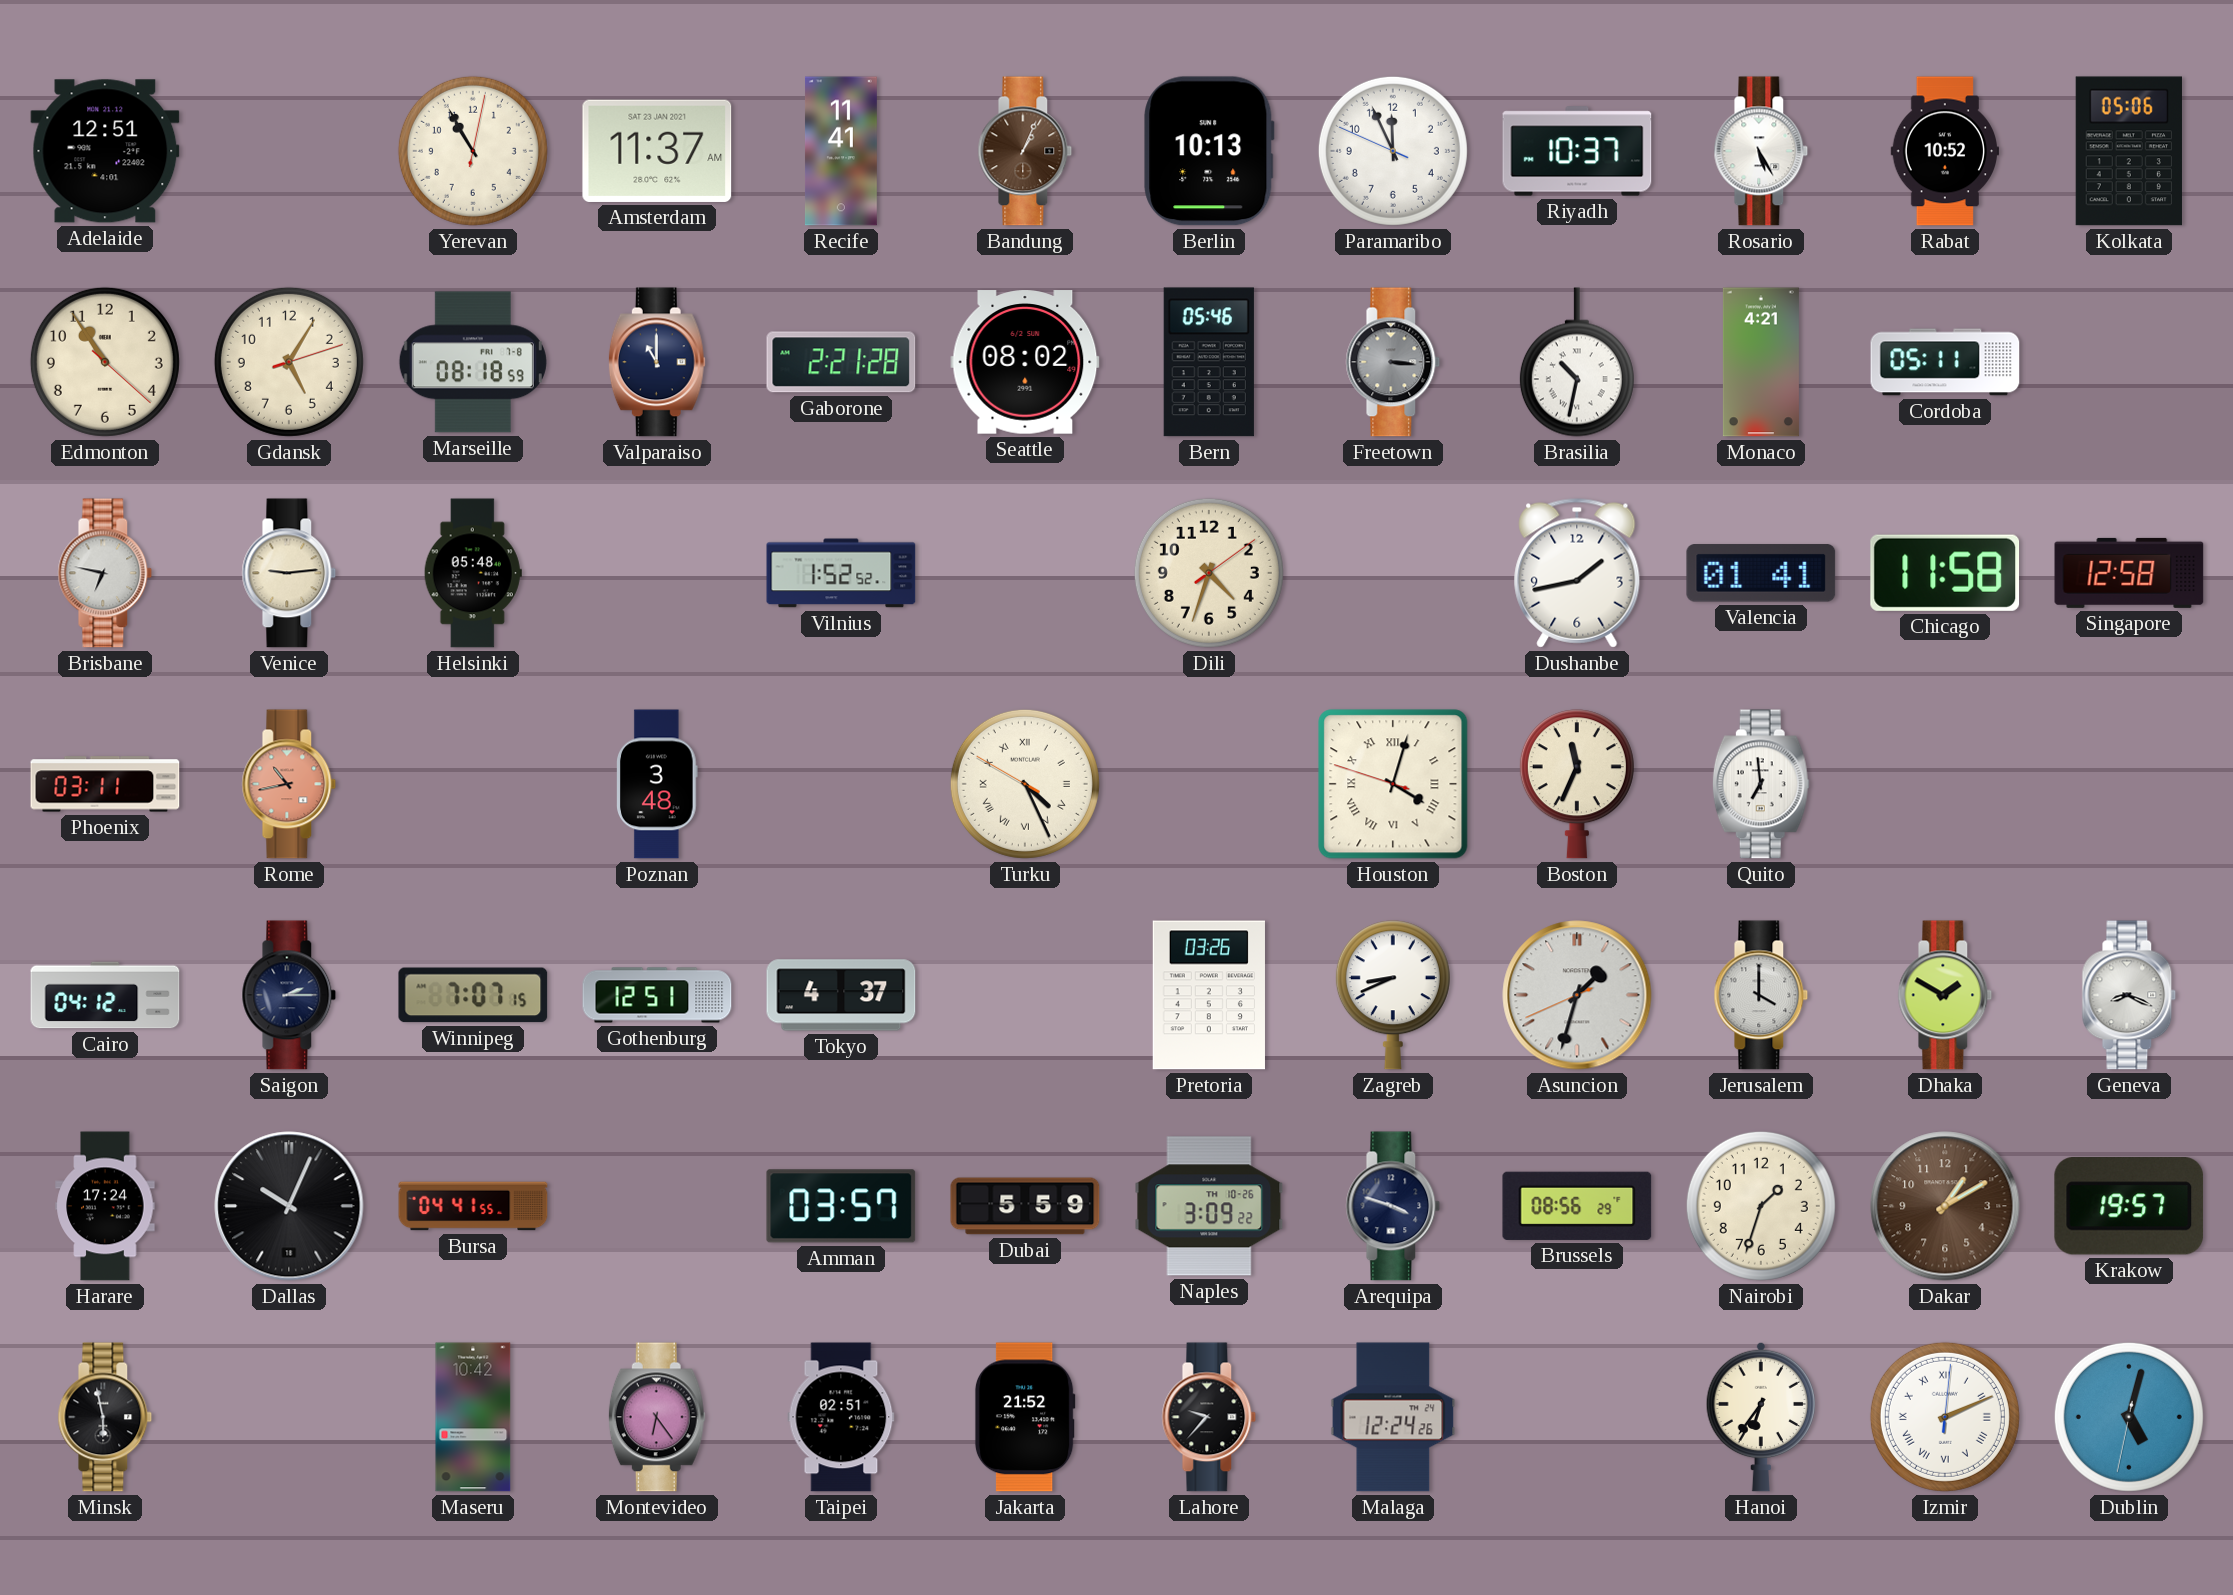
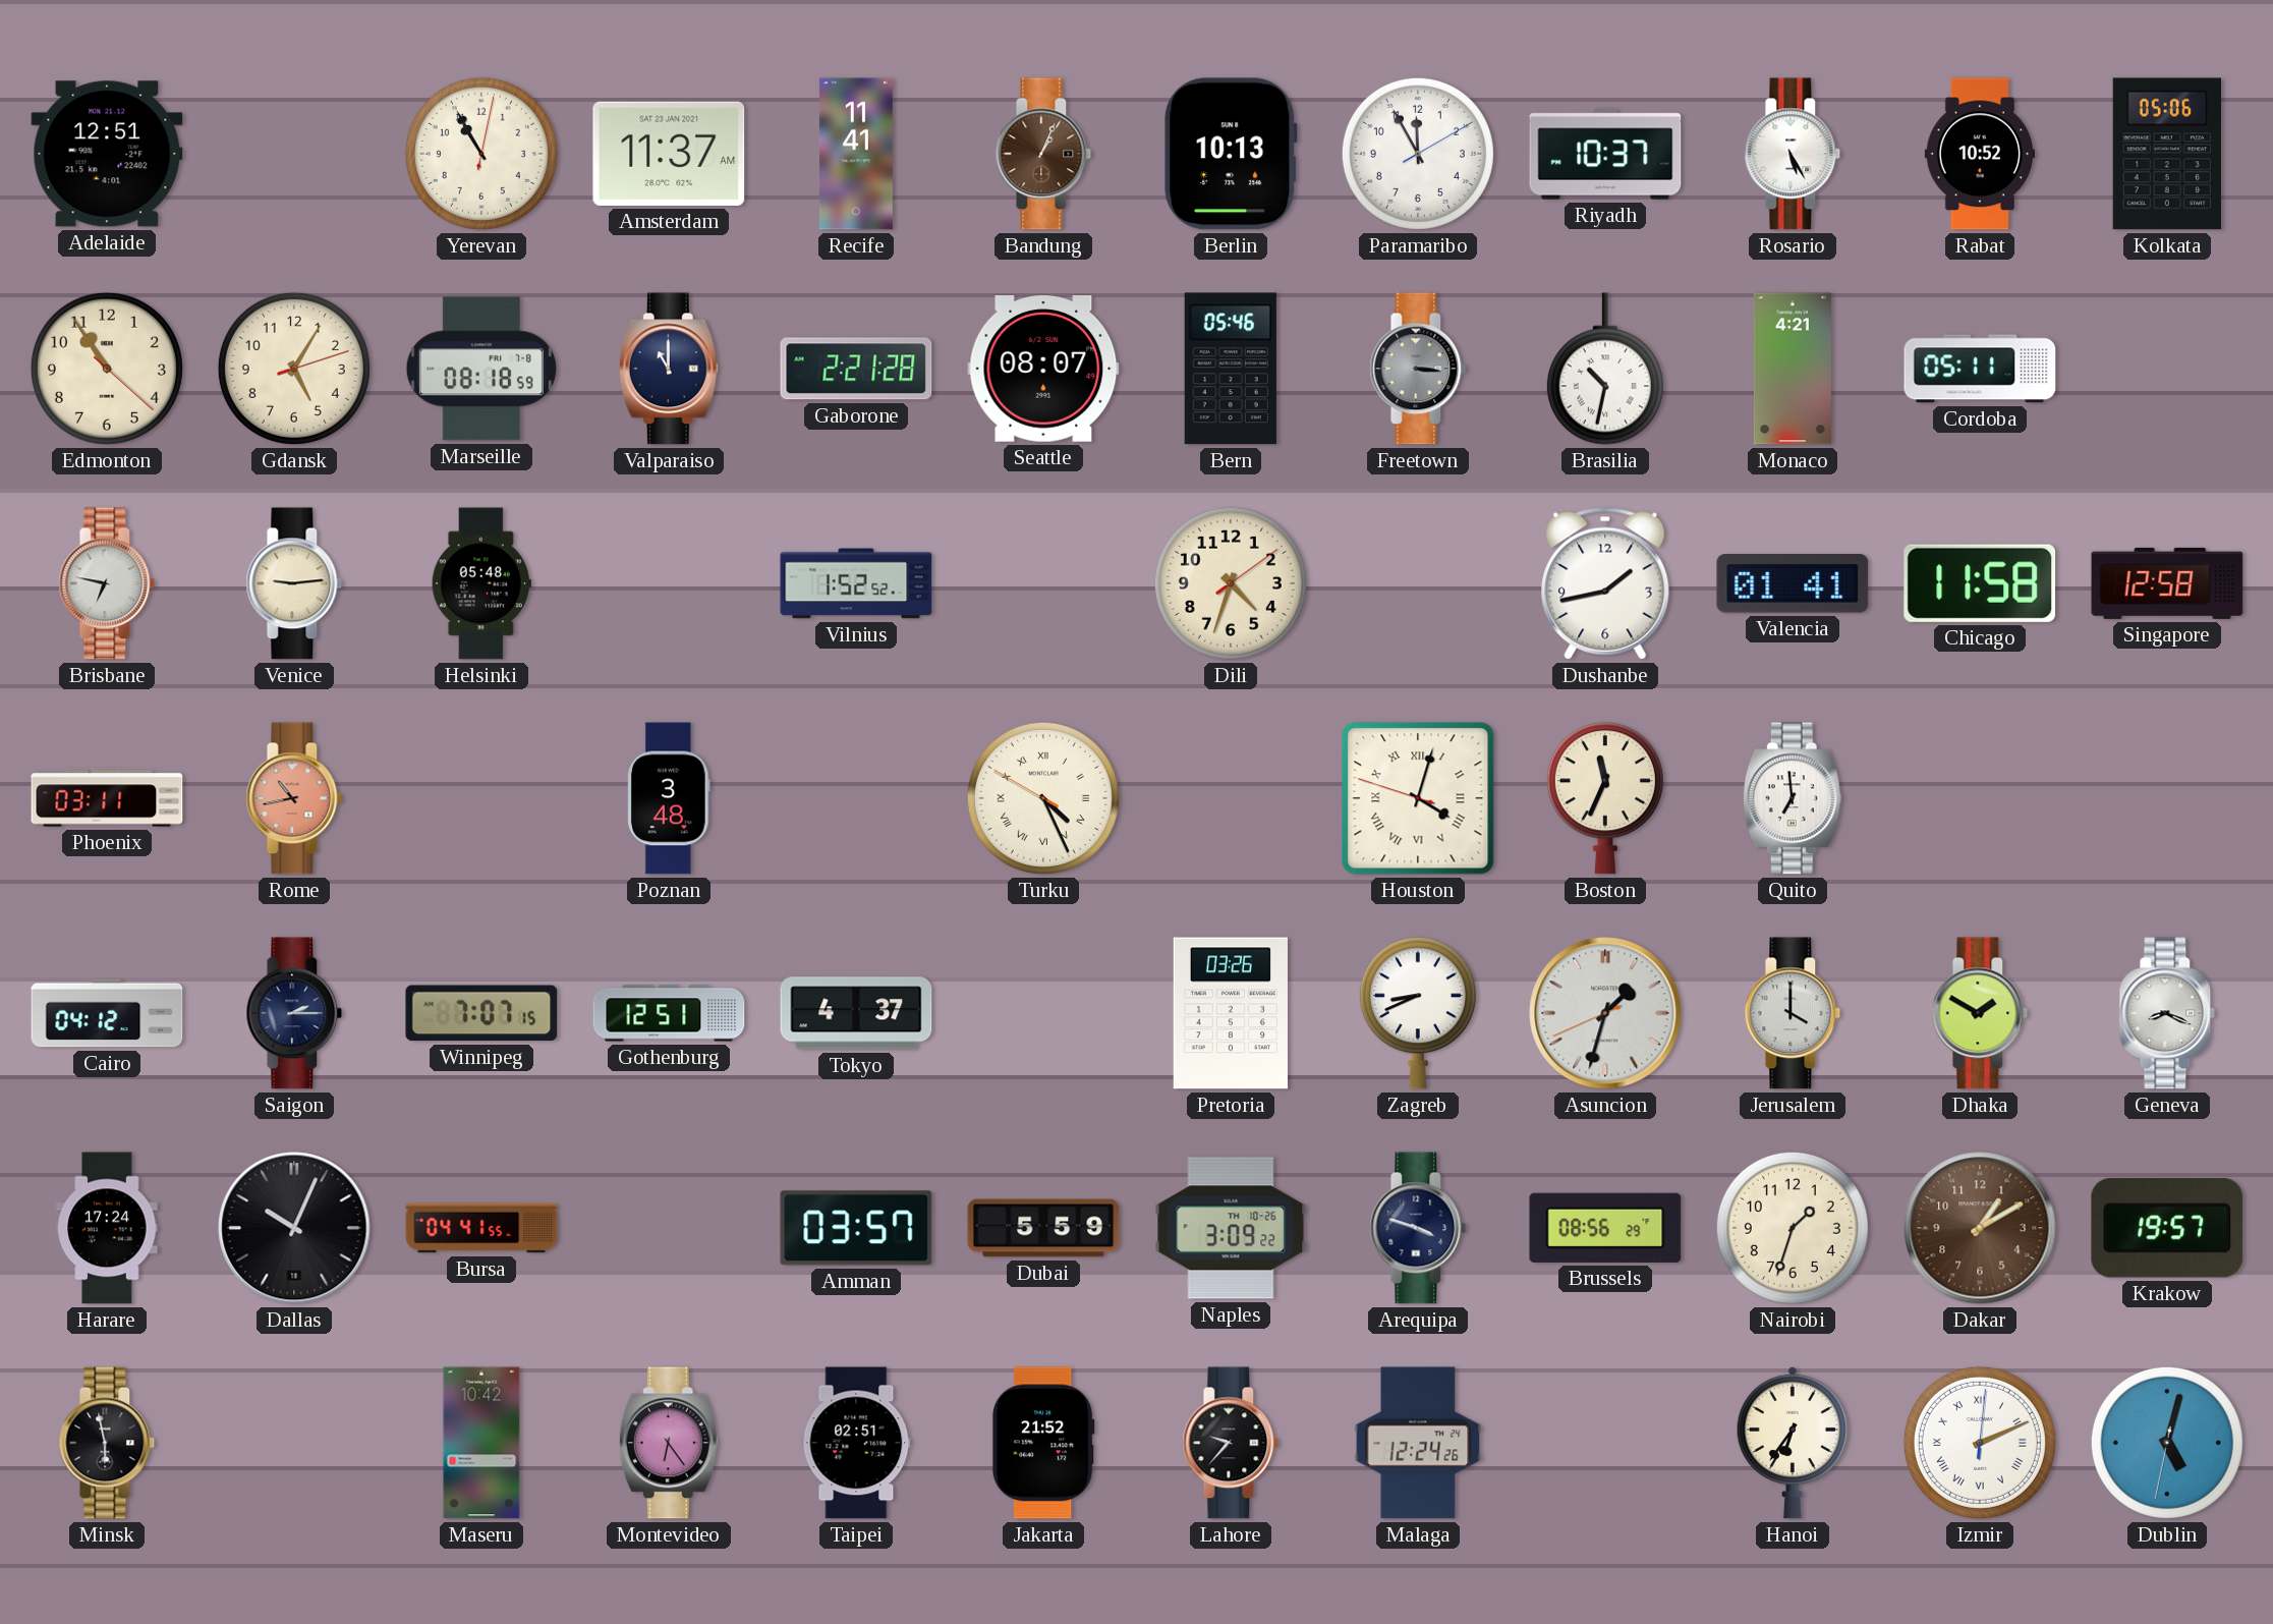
Paramaribo: 11:55:49 -> 11:55:10
Seattle: 08:02 -> 08:07
